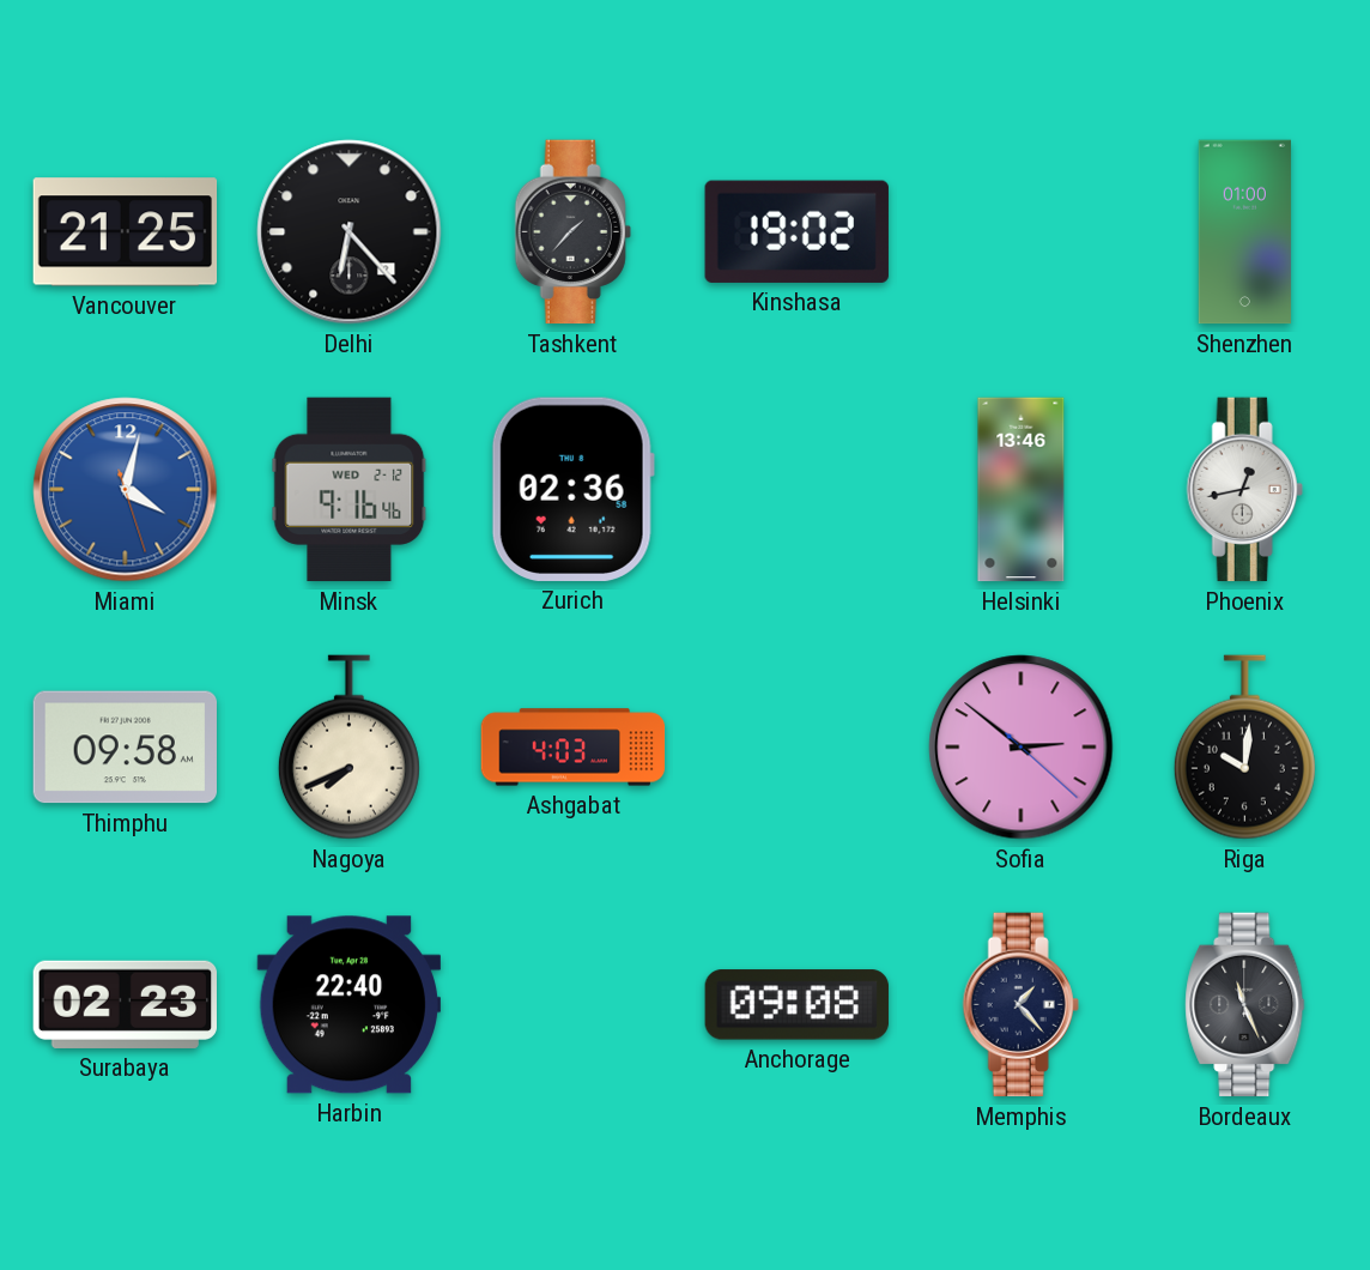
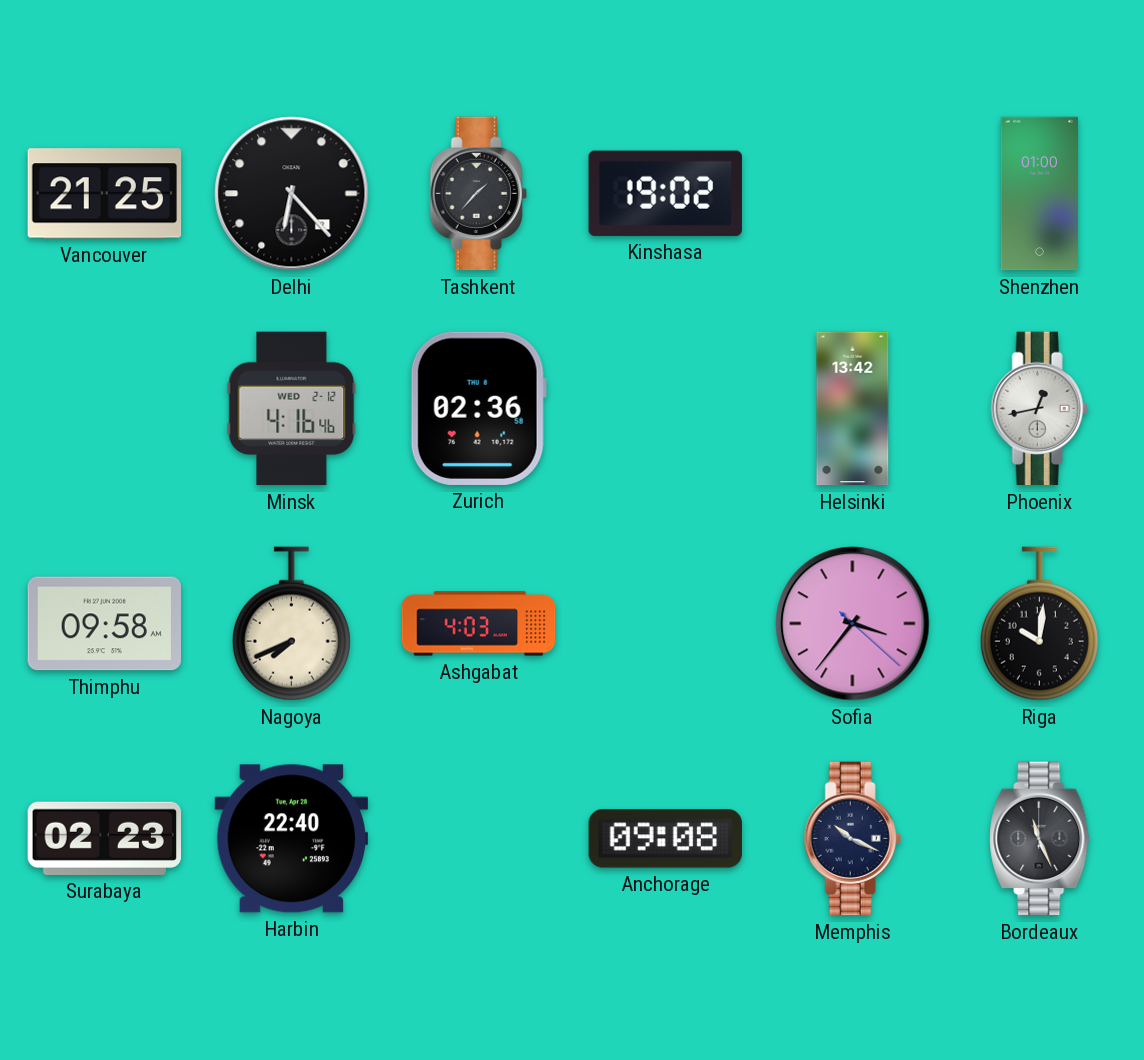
Miami: 4:02 -> none
Minsk: 9:16 -> 4:16
Helsinki: 13:46 -> 13:42
Sofia: 2:51 -> 3:36
Memphis: 1:23 -> 10:19
